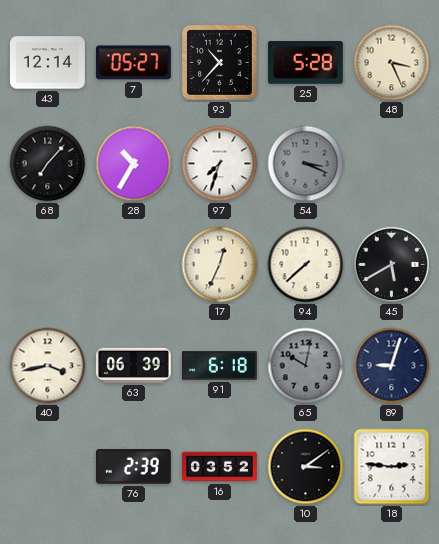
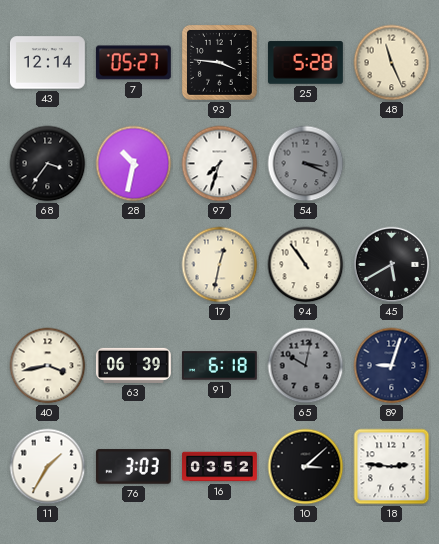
93: 10:37 -> 3:46
48: 3:26 -> 11:26
68: 7:07 -> 3:36
28: 10:35 -> 10:32
17: 12:34 -> 12:32
94: 7:38 -> 10:54
11: none -> 1:35
76: 2:39 -> 3:03
10: 3:09 -> 3:08
